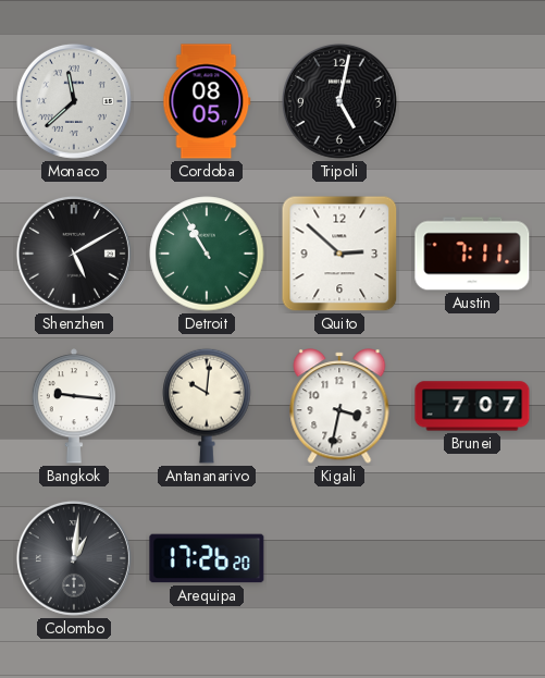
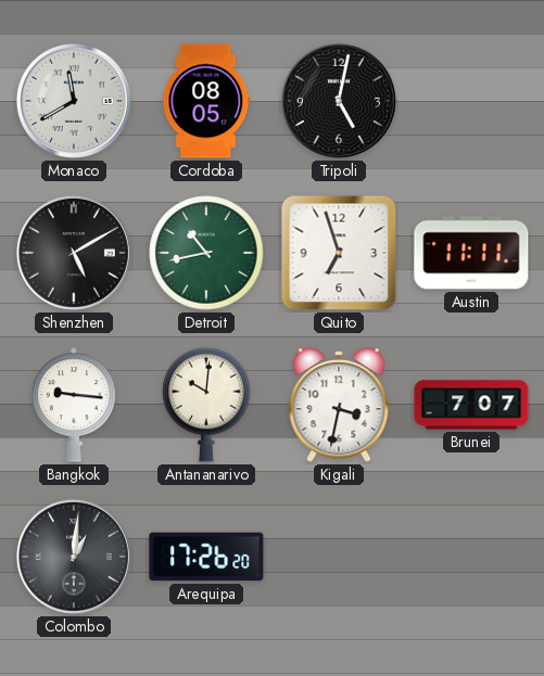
Monaco: 11:38 -> 11:40
Detroit: 10:55 -> 10:43
Quito: 2:52 -> 6:57
Austin: 7:11 -> 11:11
